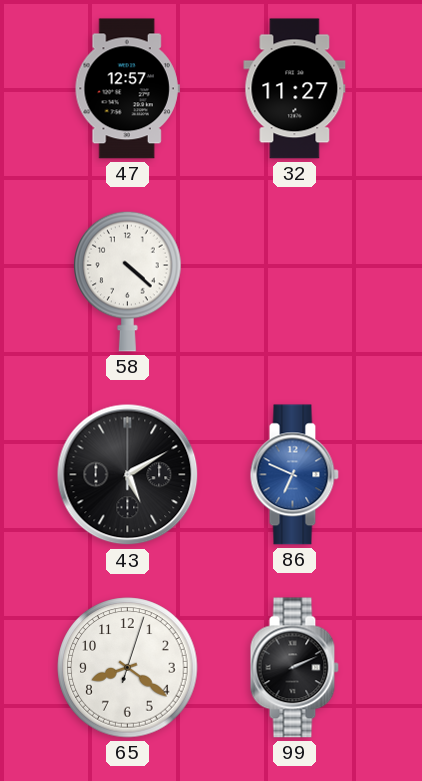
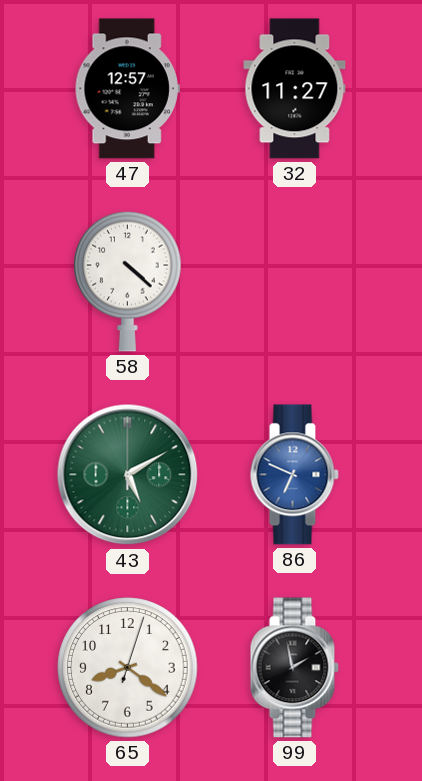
43 dial: black -> green
99: 2:11 -> 1:58
